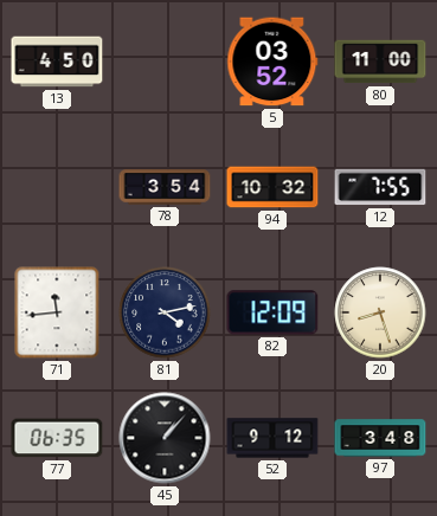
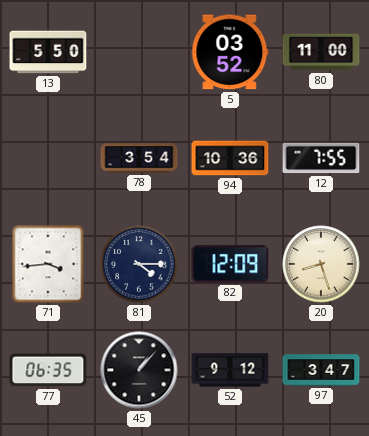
13: 4:50 -> 5:50
94: 10:32 -> 10:36
71: 11:44 -> 3:44
81: 4:13 -> 4:15
97: 3:48 -> 3:47
